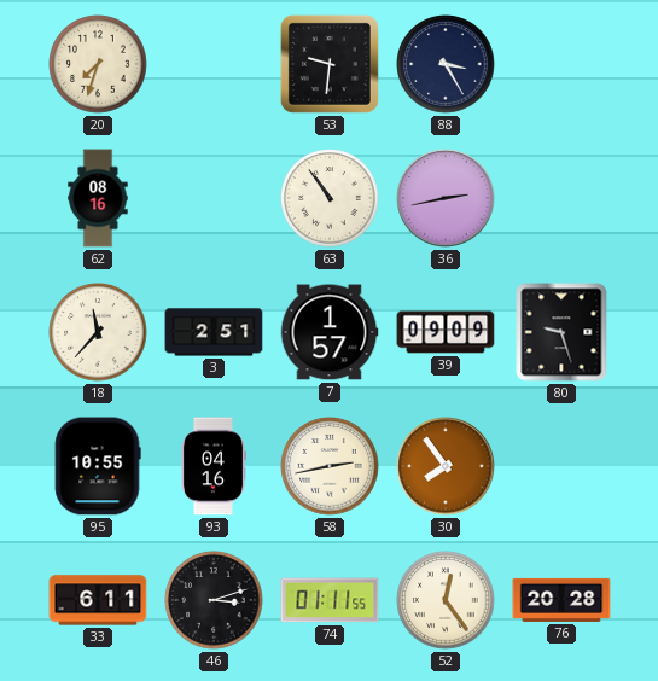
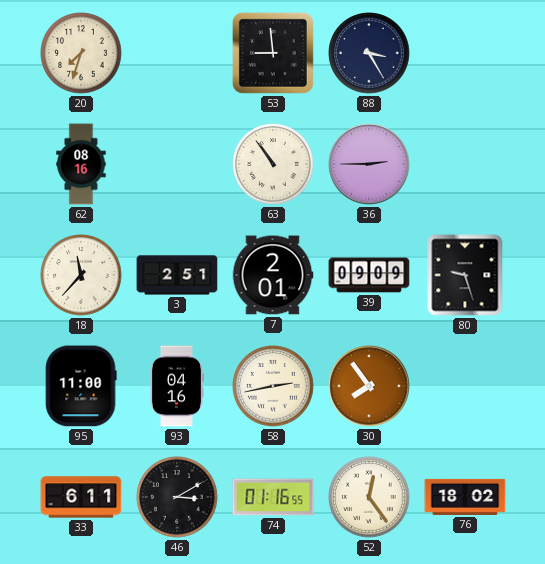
53: 9:31 -> 8:59
36: 2:43 -> 2:45
7: 1:57 -> 2:01
95: 10:55 -> 11:00
46: 3:12 -> 3:10
74: 01:11 -> 01:16
76: 20:28 -> 18:02
